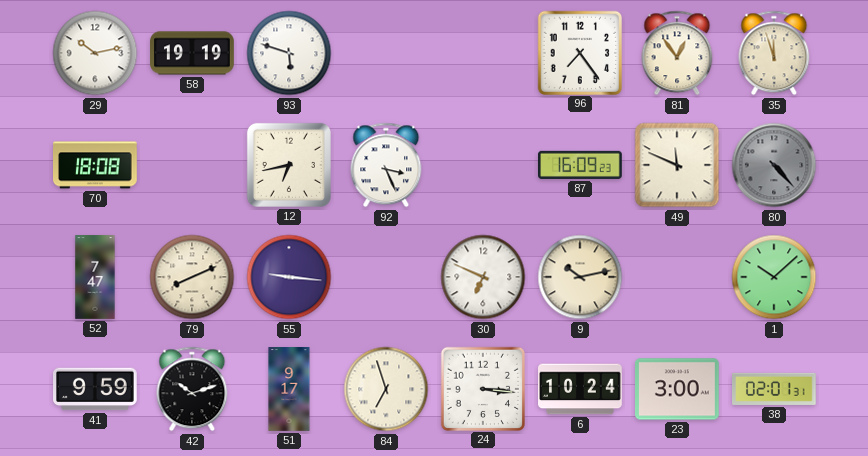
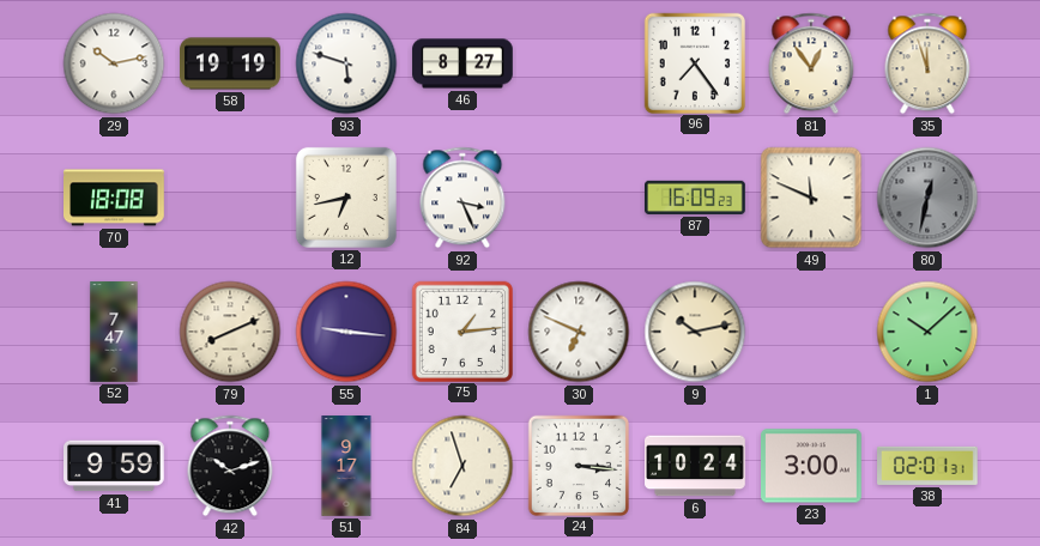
46: none -> 8:27
80: 4:23 -> 12:32
75: none -> 1:14
